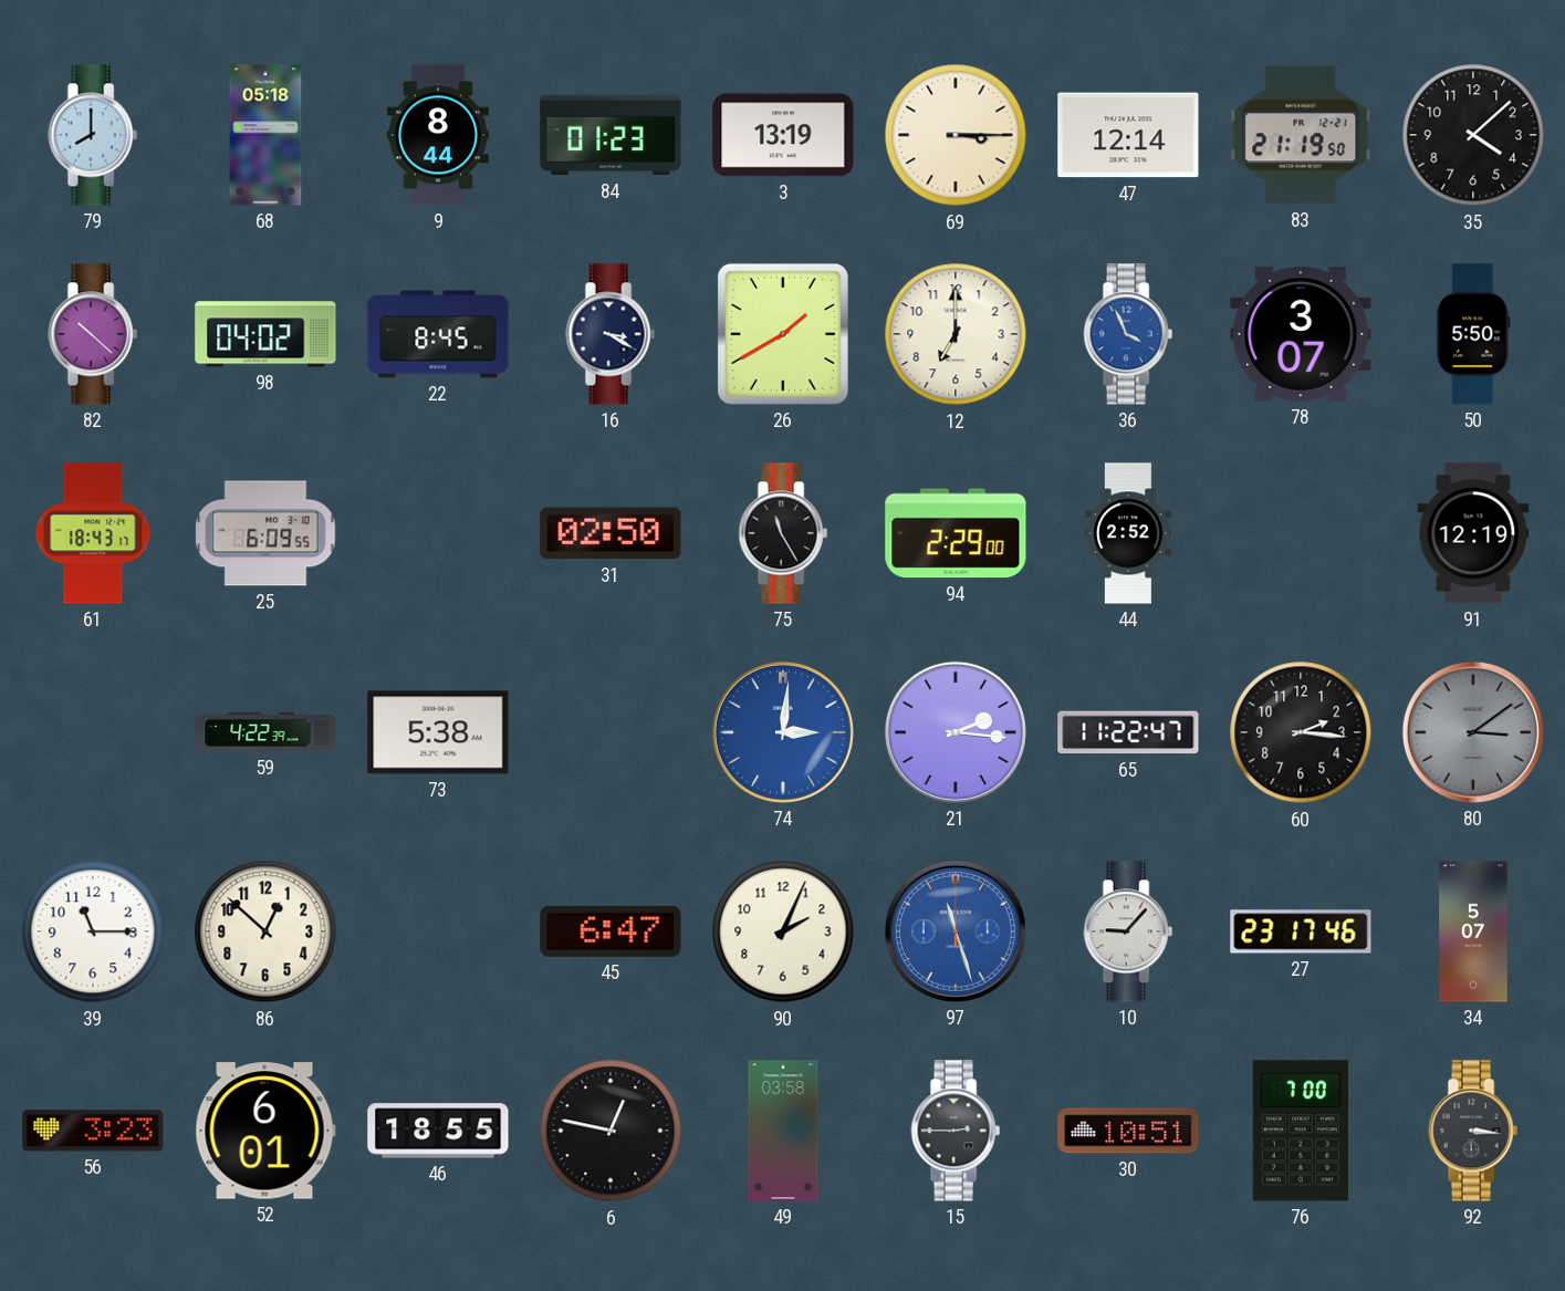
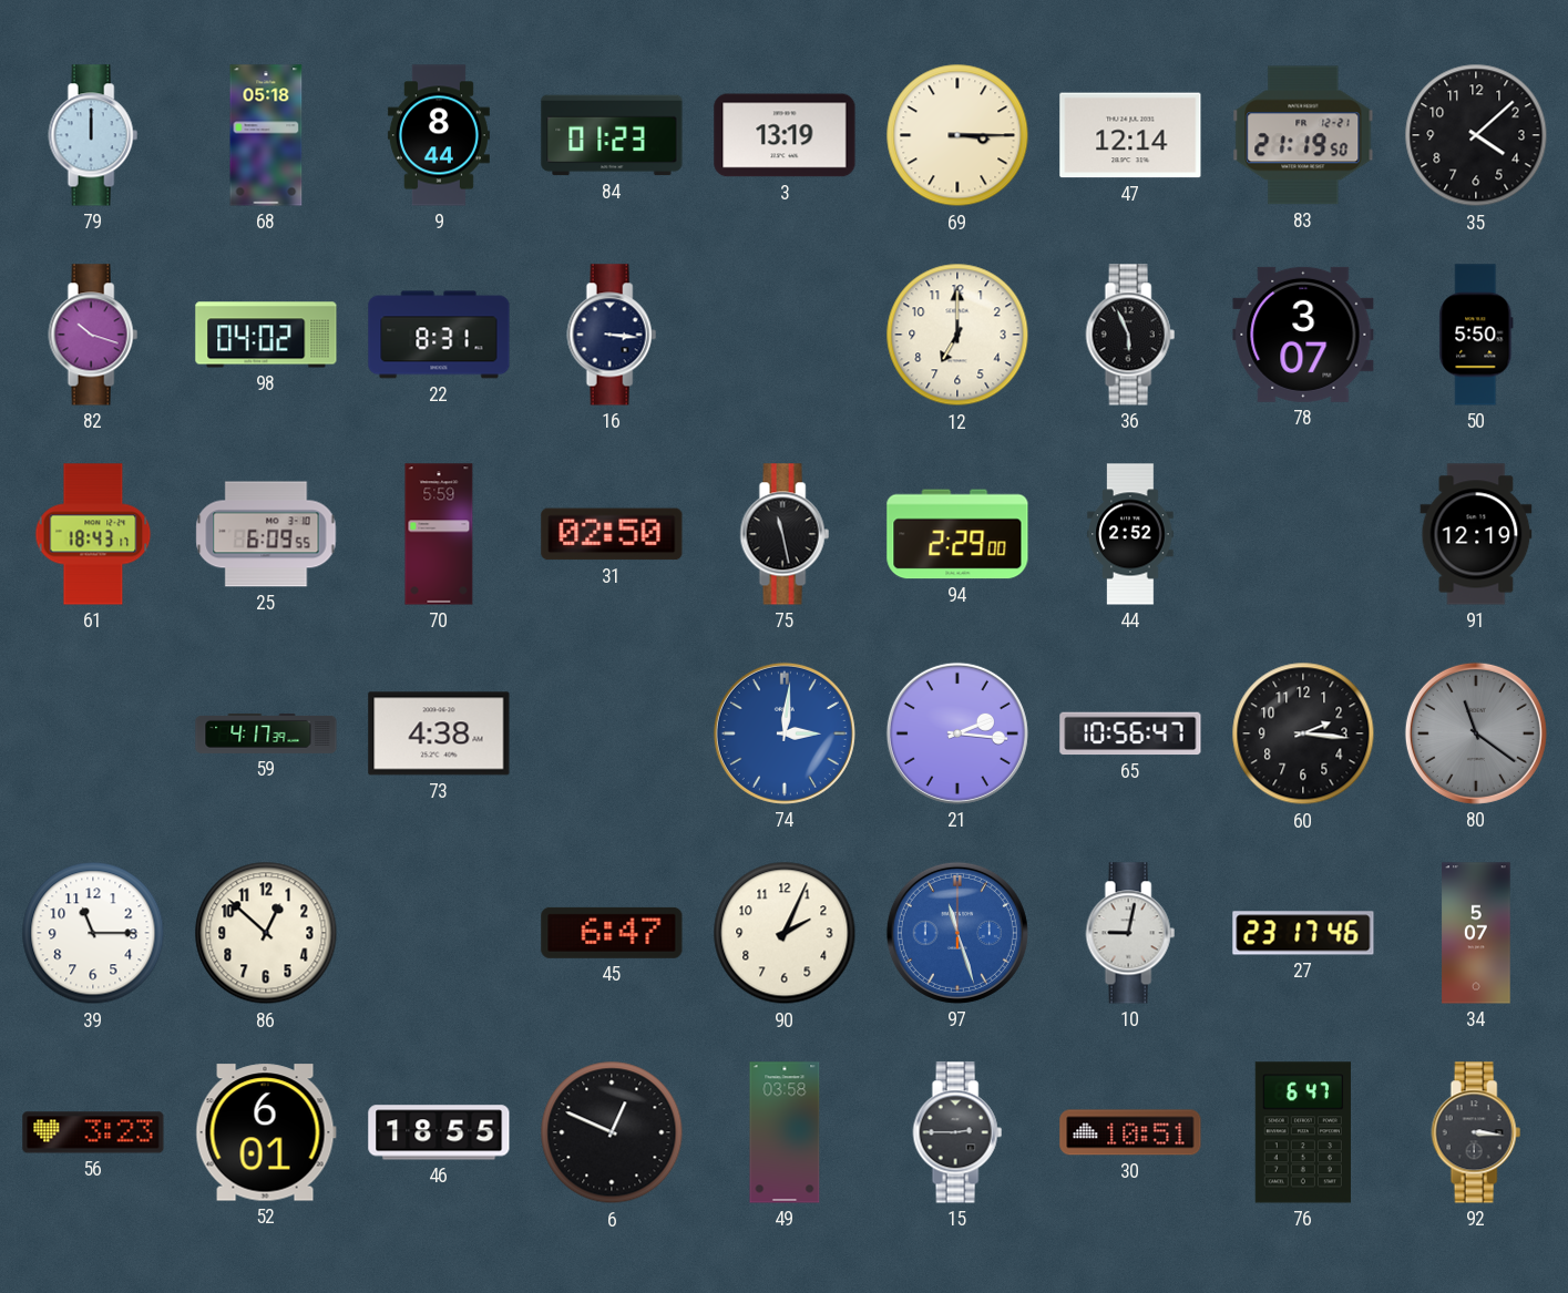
79: 8:00 -> 12:00
82: 10:22 -> 10:18
22: 8:45 -> 8:31
16: 3:20 -> 3:16
26: 1:40 -> none
36: 3:56 -> 5:56
36 dial: blue -> black
70: none -> 5:59
75: 11:25 -> 11:28
59: 4:22 -> 4:17
73: 5:38 -> 4:38
65: 11:22 -> 10:56
80: 3:09 -> 11:21
10: 9:07 -> 9:02
6: 12:47 -> 12:49
76: 7:00 -> 6:47
